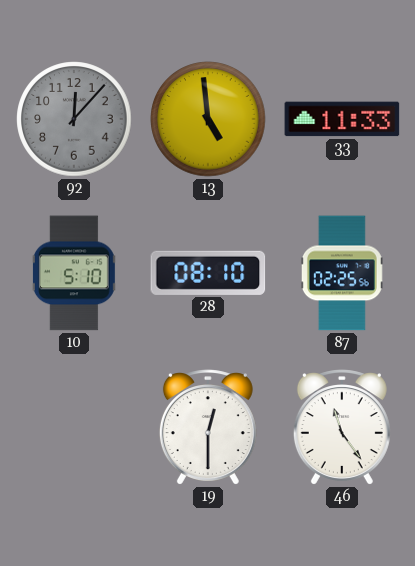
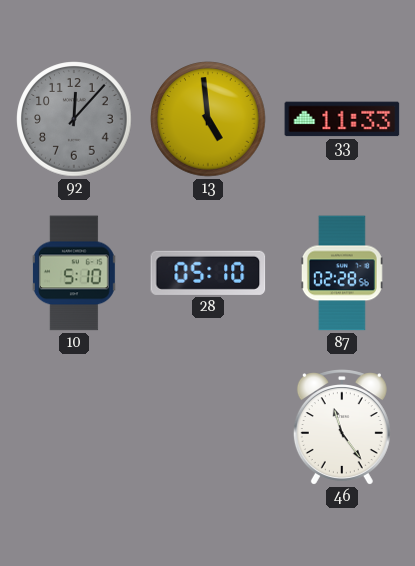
28: 08:10 -> 05:10
87: 02:25 -> 02:28
19: 12:30 -> none
